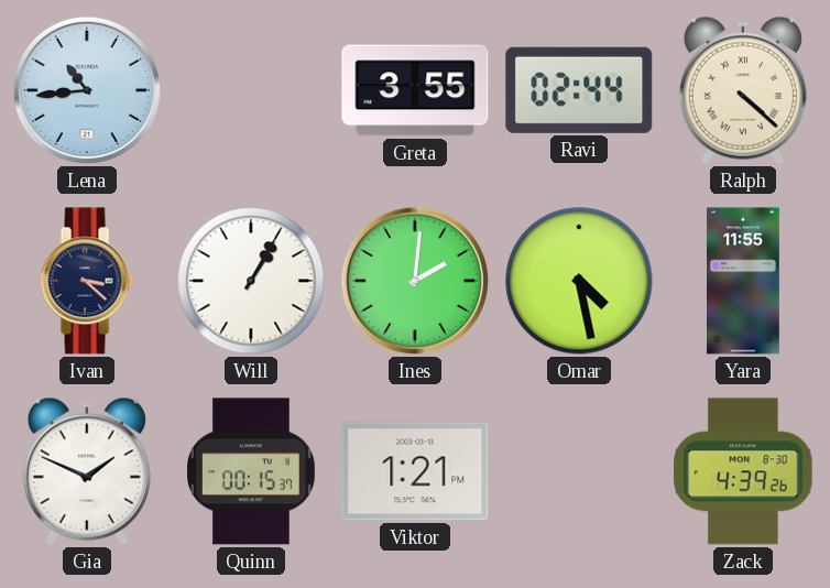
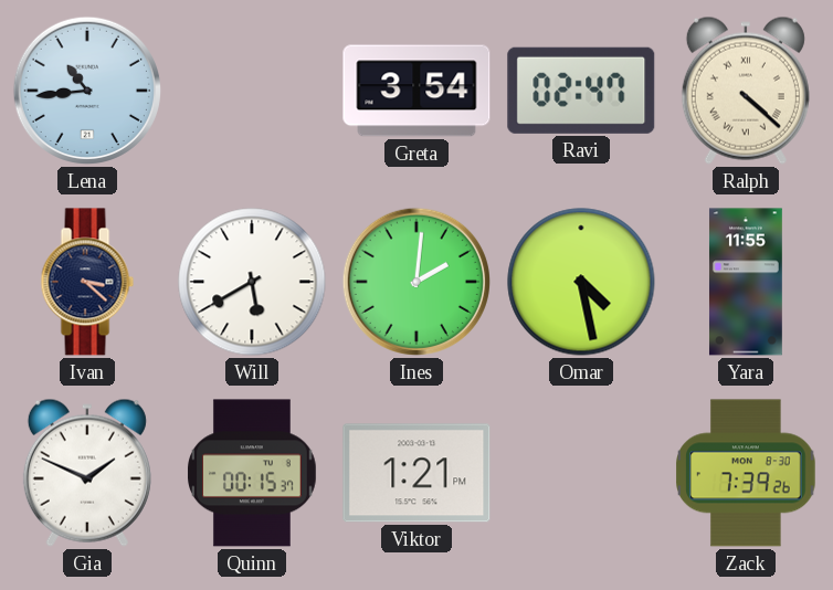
Greta: 3:55 -> 3:54
Ravi: 02:44 -> 02:47
Will: 1:05 -> 5:40
Zack: 4:39 -> 7:39
